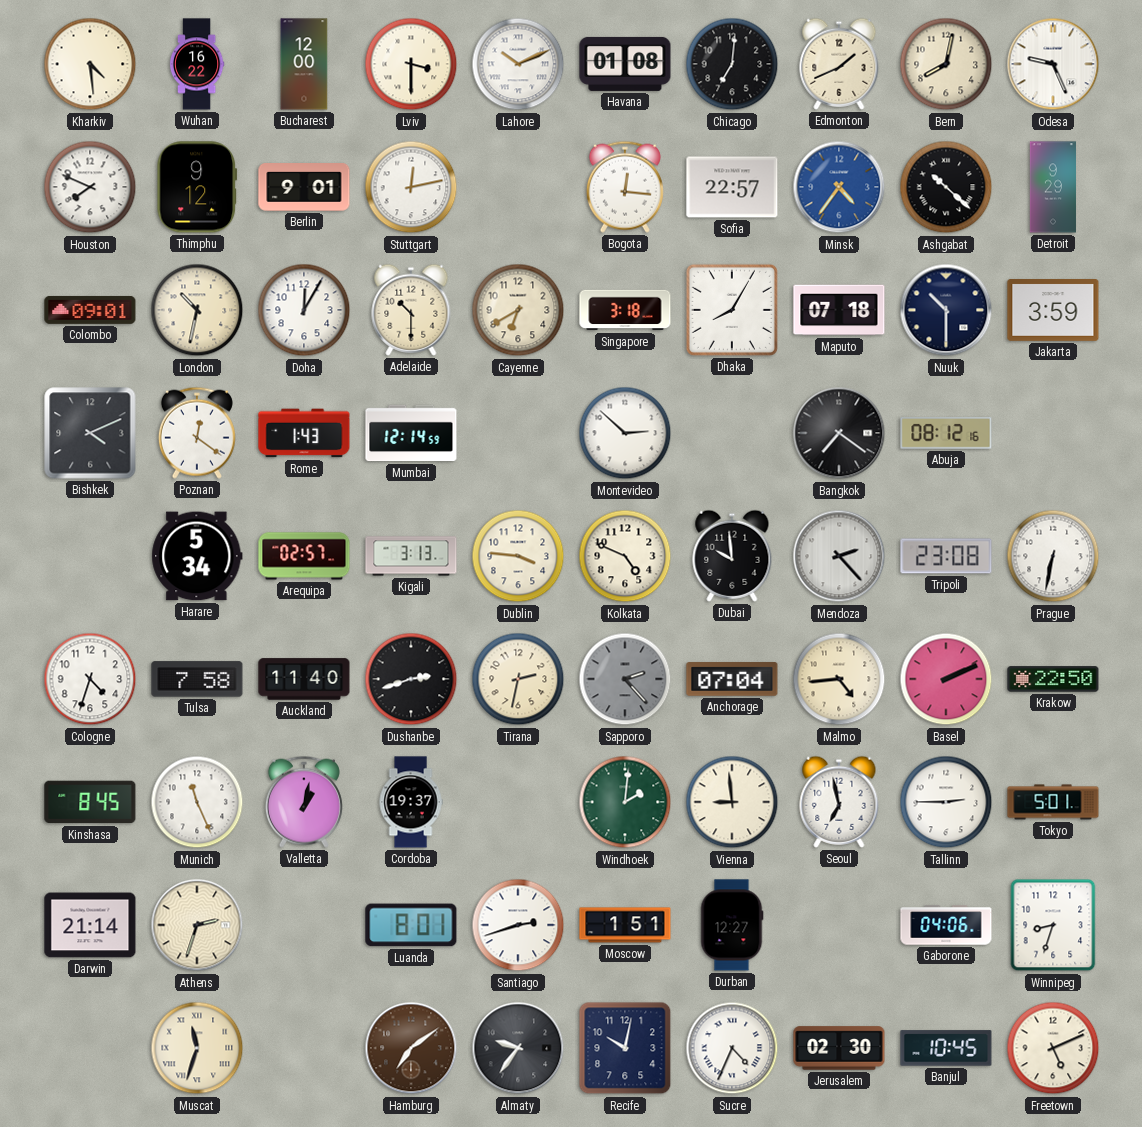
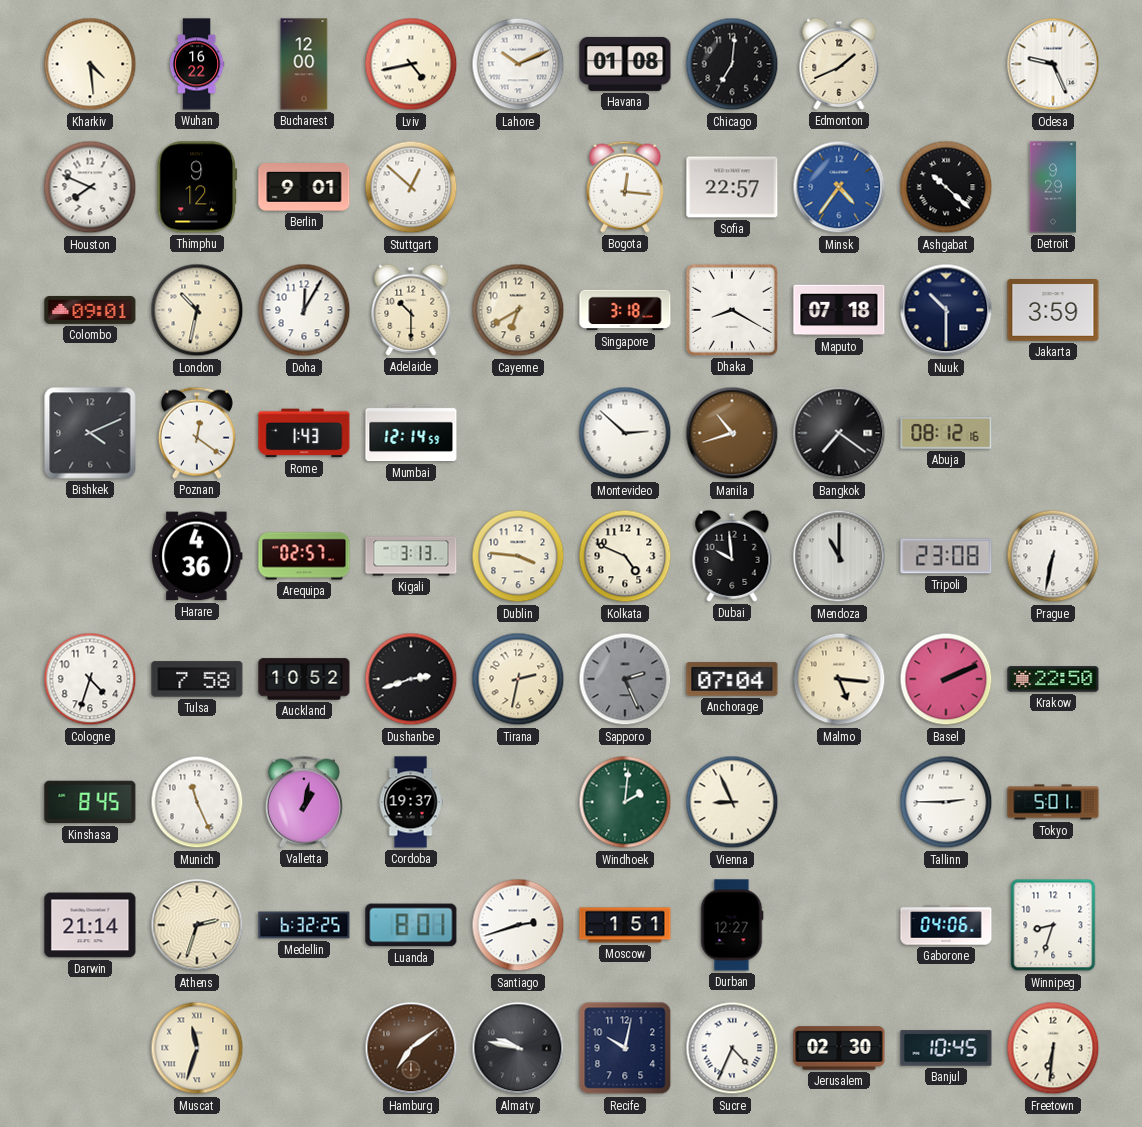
Lviv: 3:30 -> 4:43
Bern: 8:02 -> none
Stuttgart: 12:13 -> 12:52
Dhaka: 8:05 -> 8:20
Manila: none -> 10:42
Harare: 5:34 -> 4:36
Mendoza: 2:23 -> 11:00
Auckland: 11:40 -> 10:52
Sapporo: 2:23 -> 2:26
Malmo: 4:44 -> 5:16
Vienna: 8:59 -> 8:56
Seoul: 6:58 -> none
Medellin: none -> 6:32
Almaty: 9:36 -> 9:47
Freetown: 5:11 -> 6:31
